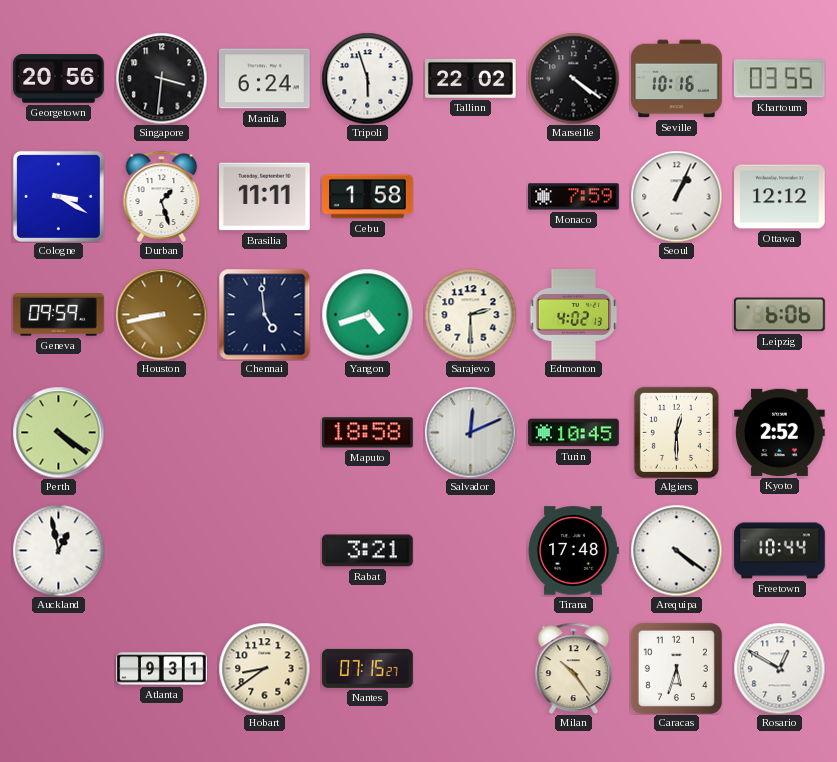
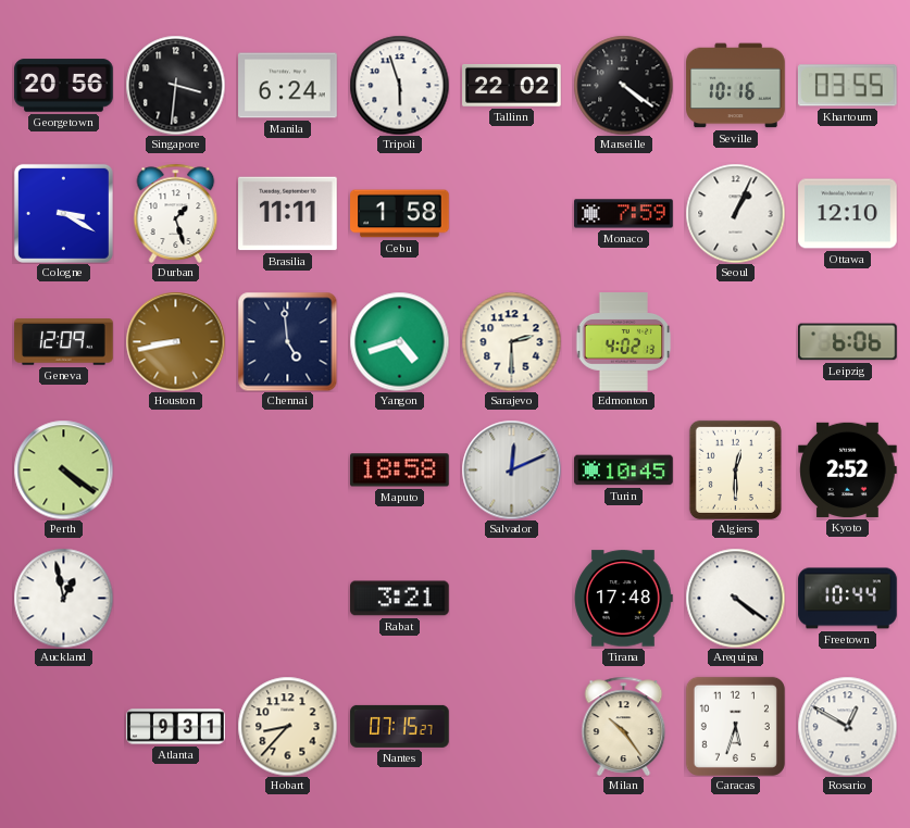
Ottawa: 12:12 -> 12:10
Geneva: 09:59 -> 12:09
Hobart: 8:39 -> 8:37
